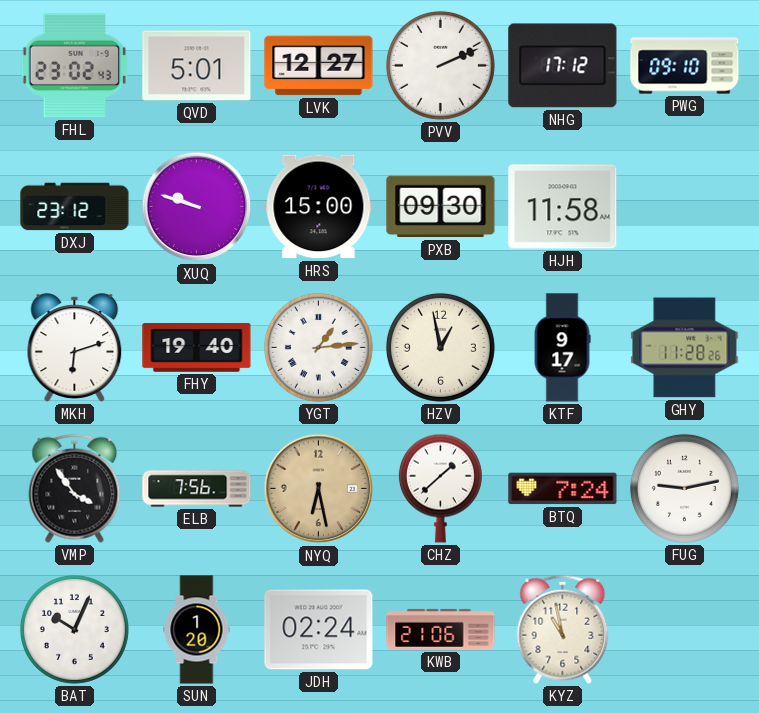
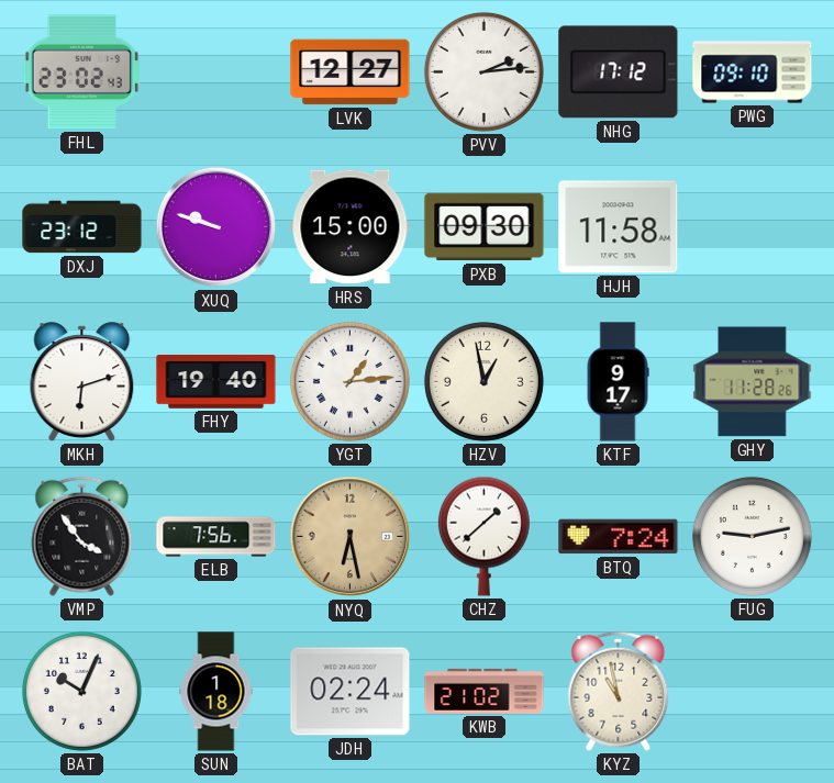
QVD: 5:01 -> none
PVV: 2:11 -> 2:14
SUN: 1:20 -> 1:18
KWB: 21:06 -> 21:02
